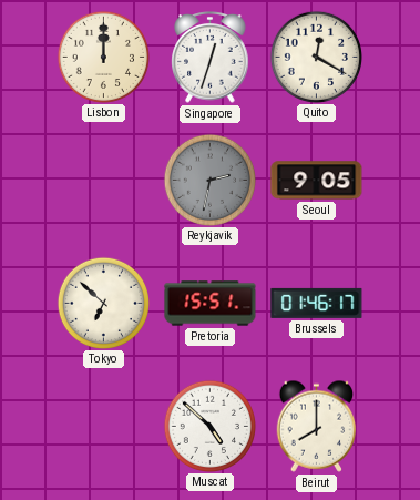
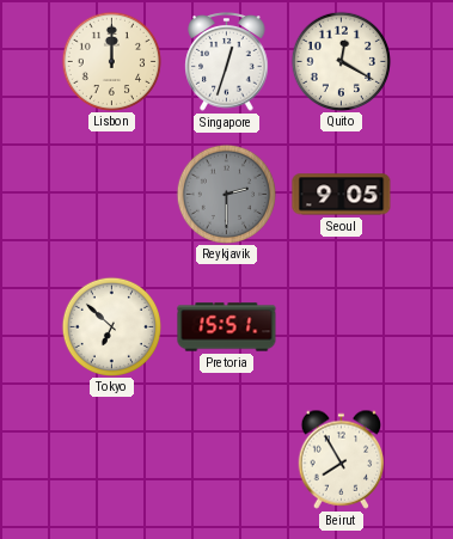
Reykjavik: 2:32 -> 2:30
Brussels: 01:46 -> none
Muscat: 4:52 -> none
Beirut: 8:00 -> 7:55
